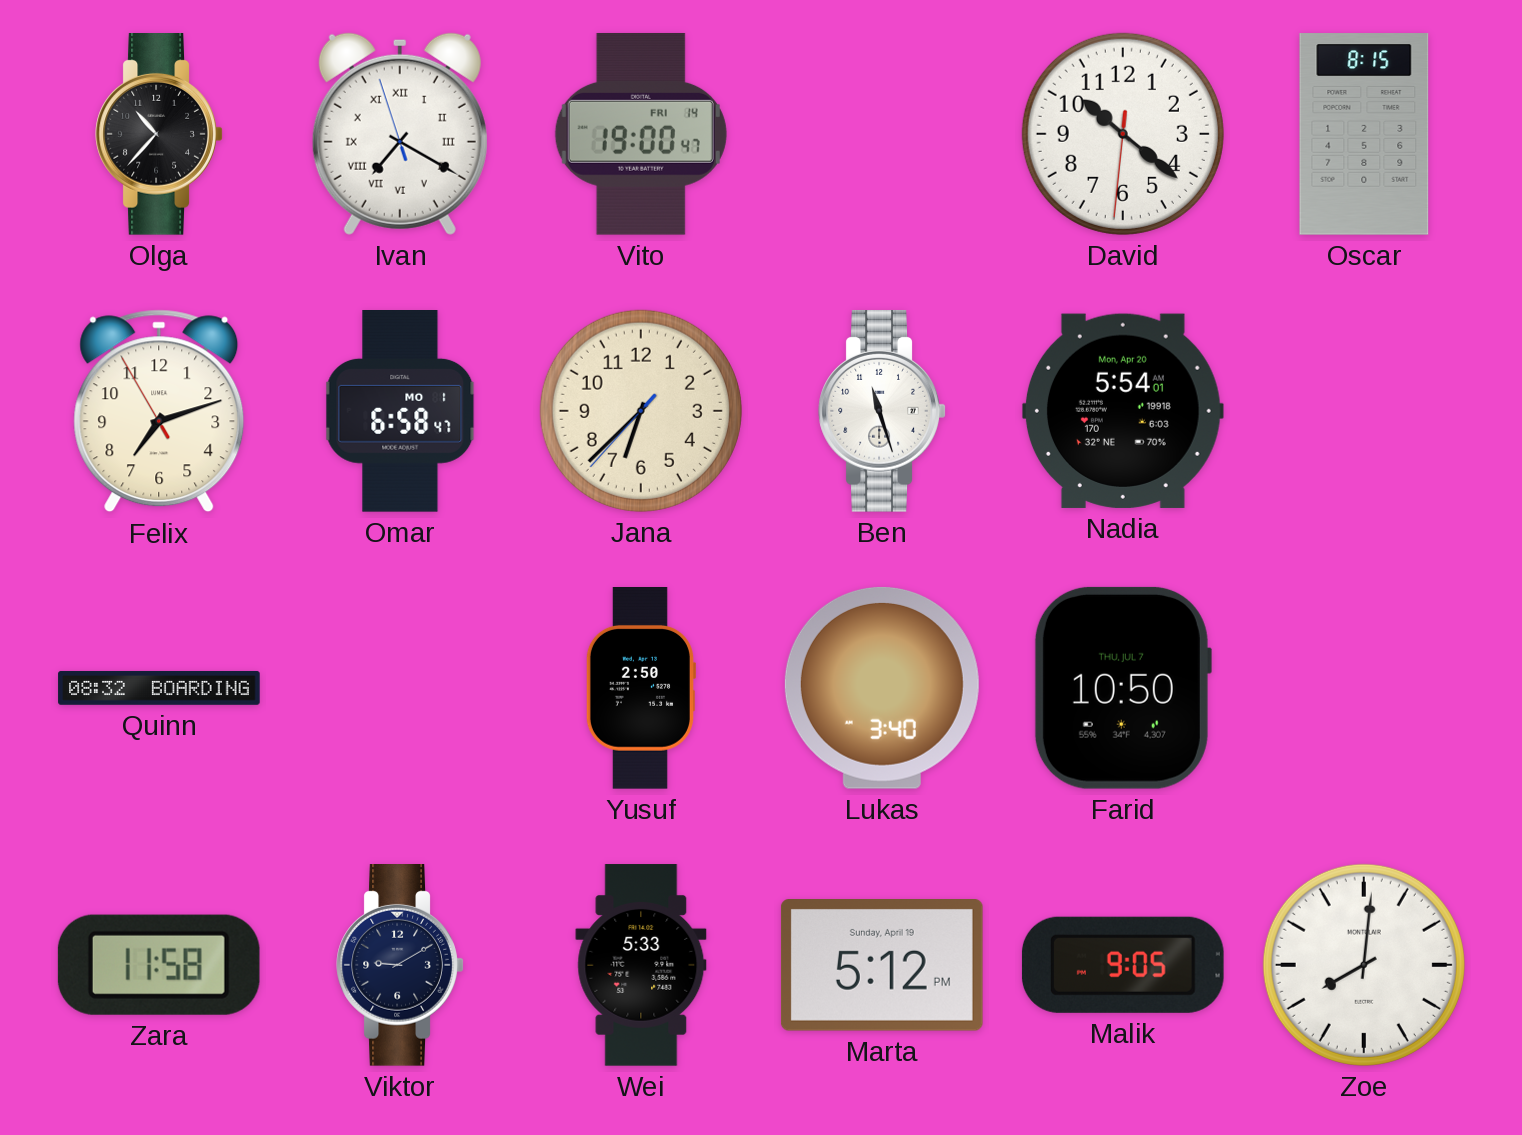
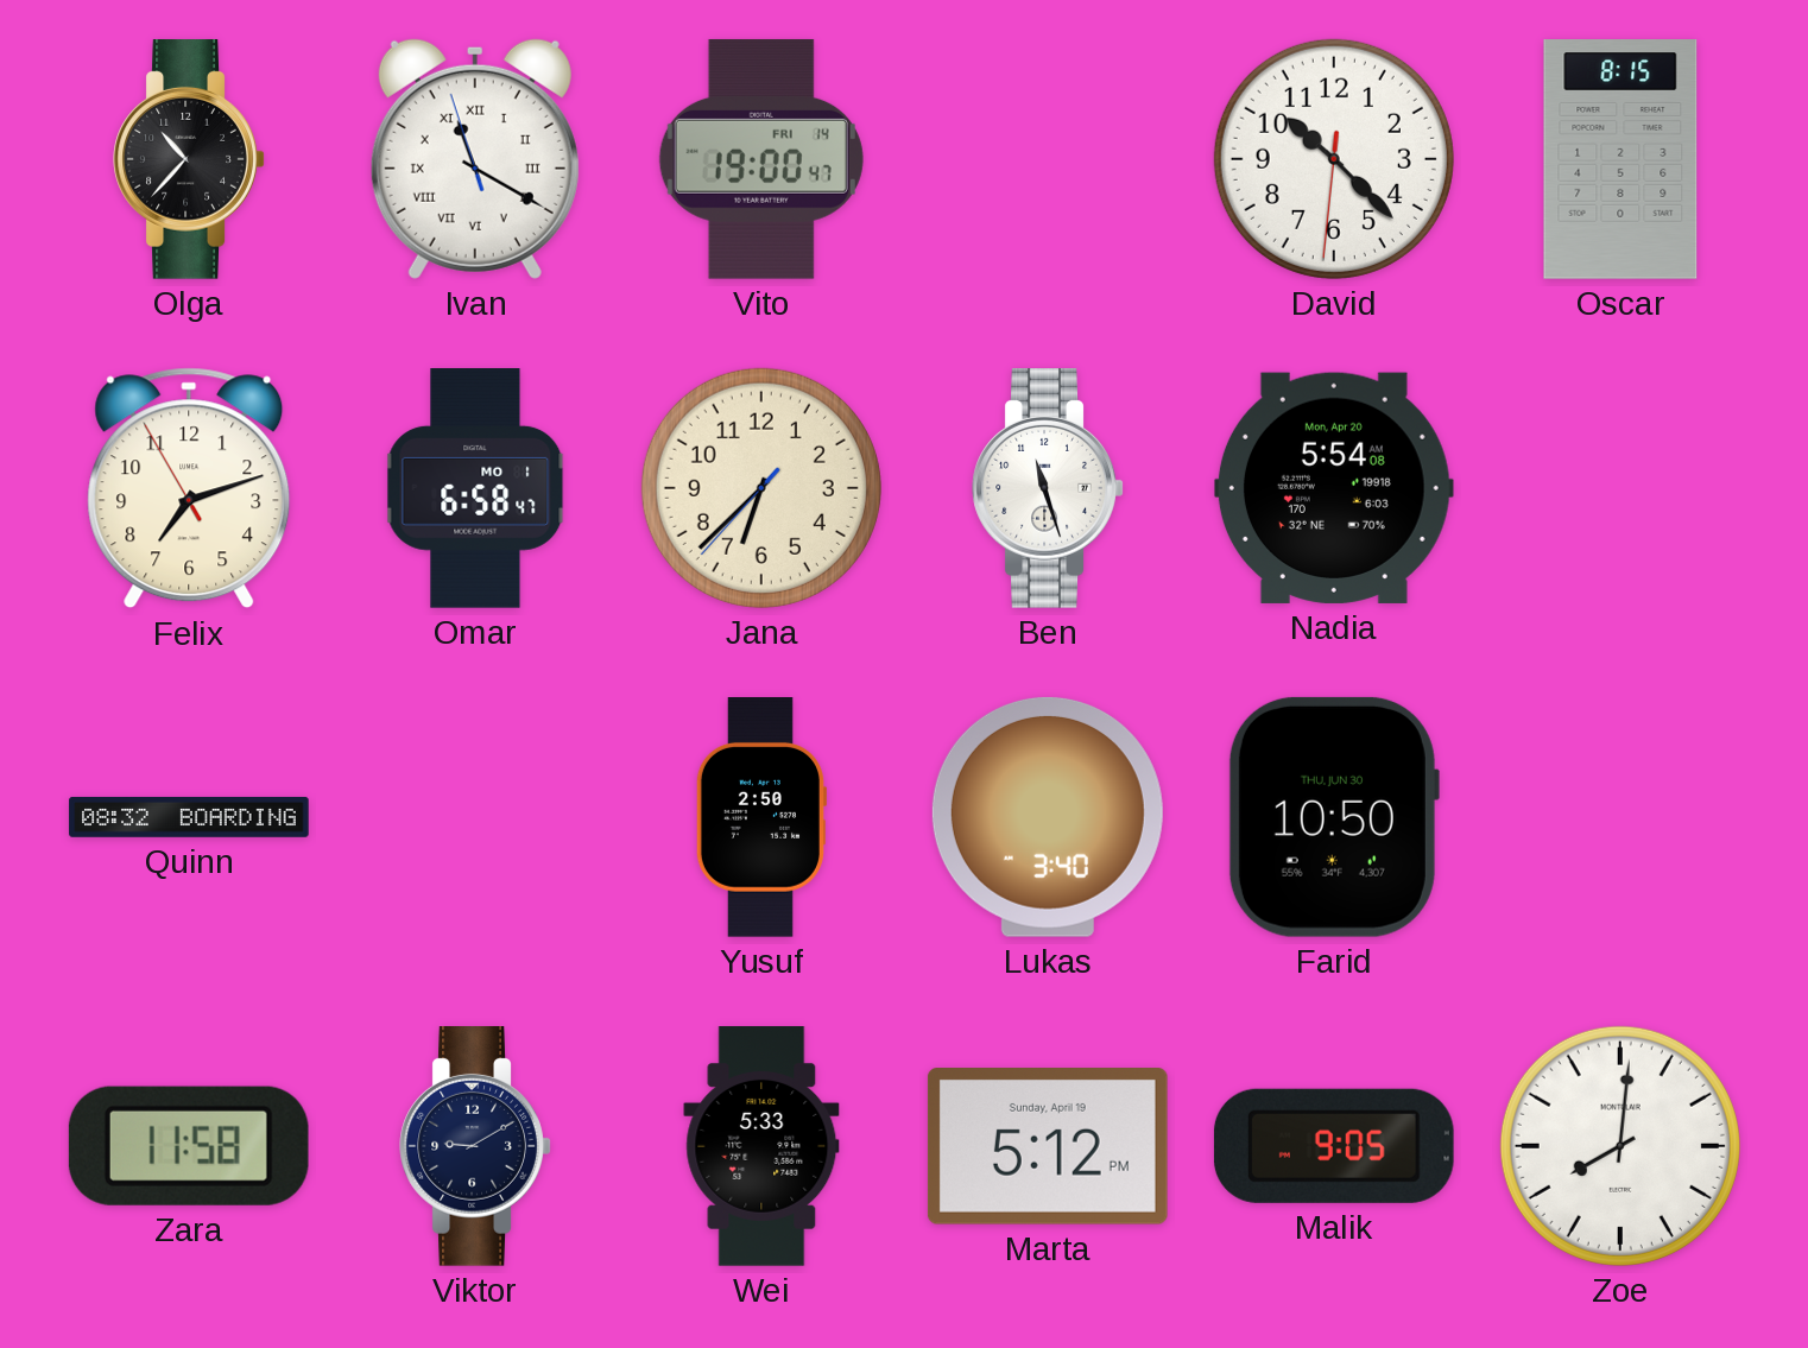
Ivan: 7:19 -> 11:19
David: 10:21 -> 10:22
Nadia: 5:54:01 -> 5:54:08
Farid date: THU, JUL 7 -> THU, JUN 30
